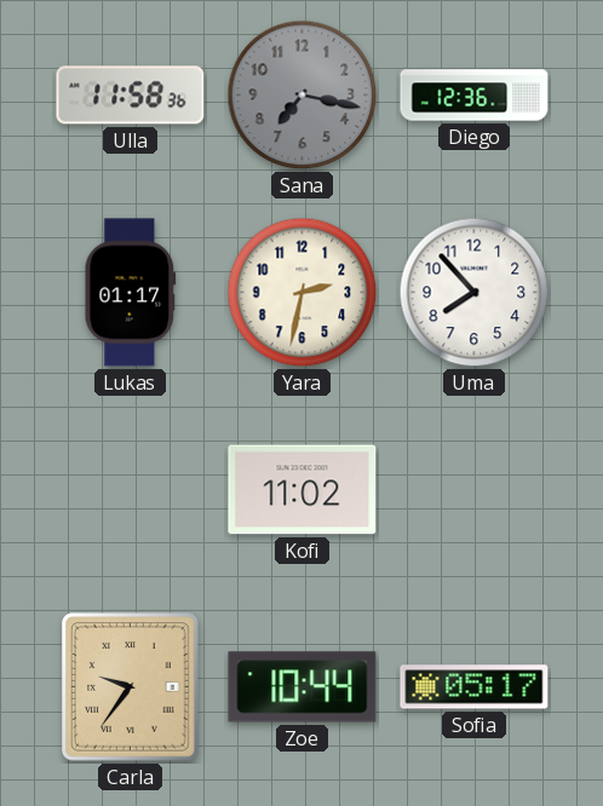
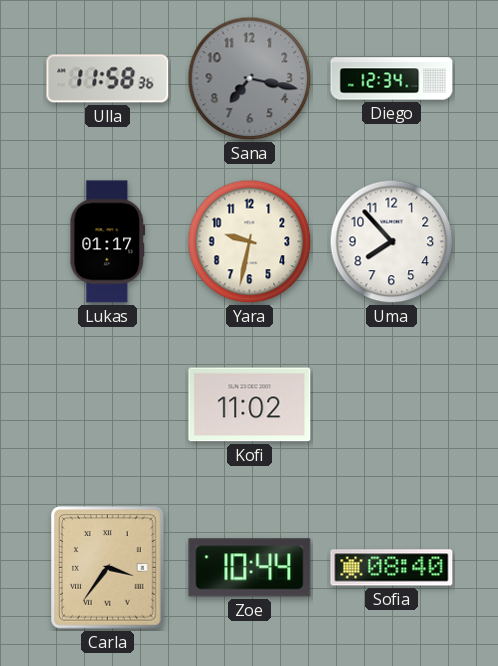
Diego: 12:36 -> 12:34
Yara: 2:32 -> 9:32
Carla: 9:36 -> 3:36
Sofia: 05:17 -> 08:40
